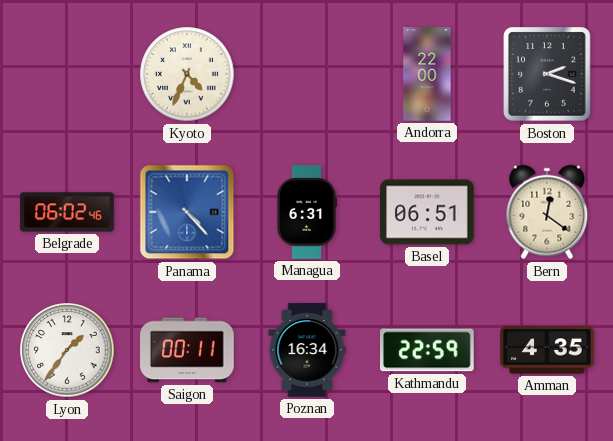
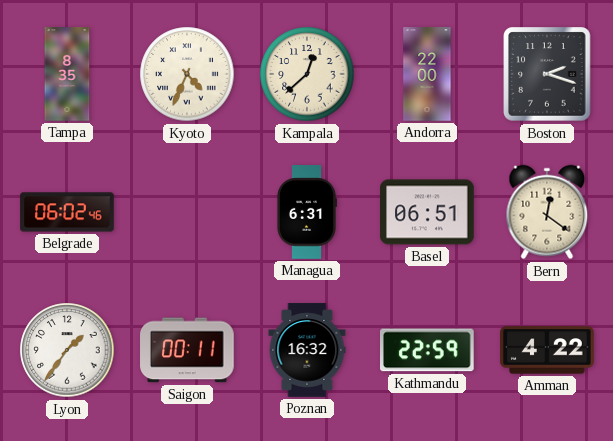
Tampa: none -> 8:35
Kampala: none -> 12:38
Panama: 4:23 -> none
Poznan: 16:34 -> 16:32
Amman: 4:35 -> 4:22
